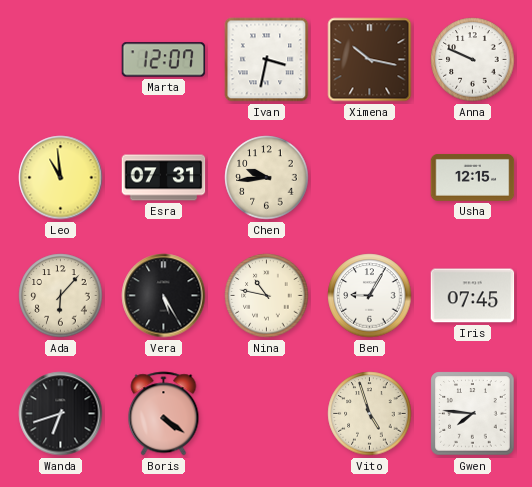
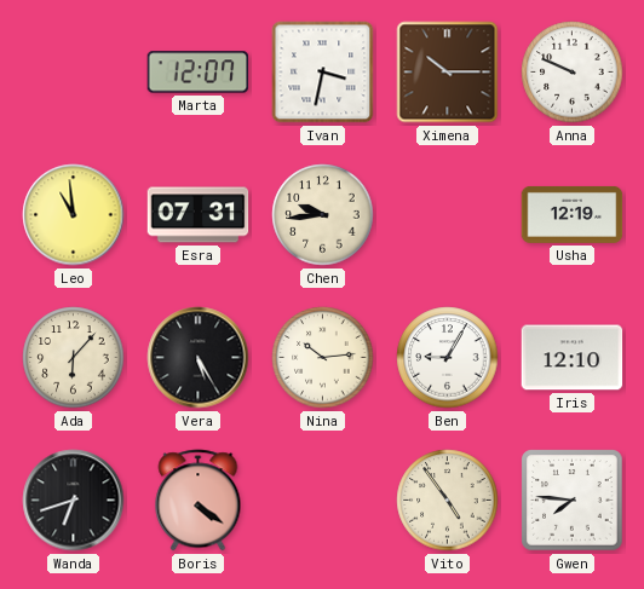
Ximena: 10:17 -> 10:15
Usha: 12:15 -> 12:19
Nina: 10:47 -> 10:14
Iris: 07:45 -> 12:10
Vito: 4:57 -> 4:54
